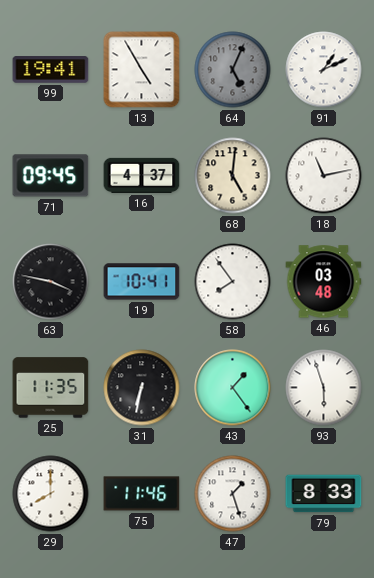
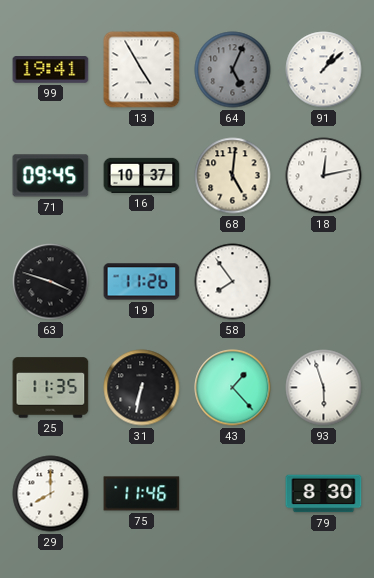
91: 1:11 -> 1:08
16: 4:37 -> 10:37
18: 11:13 -> 12:13
63: 3:47 -> 3:48
19: 10:41 -> 11:26
46: 03:48 -> none
43: 1:24 -> 1:23
47: 1:27 -> none
79: 8:33 -> 8:30
